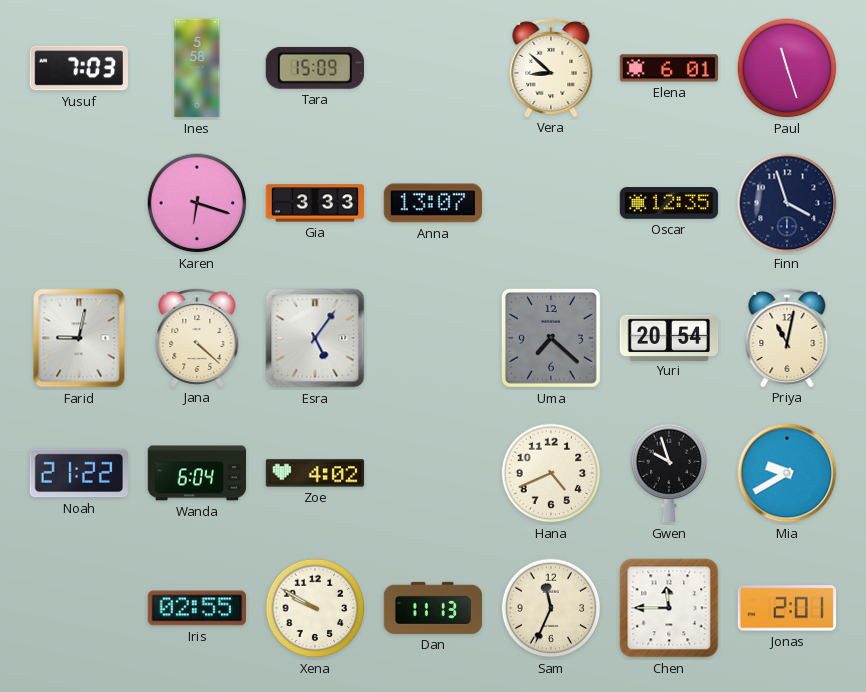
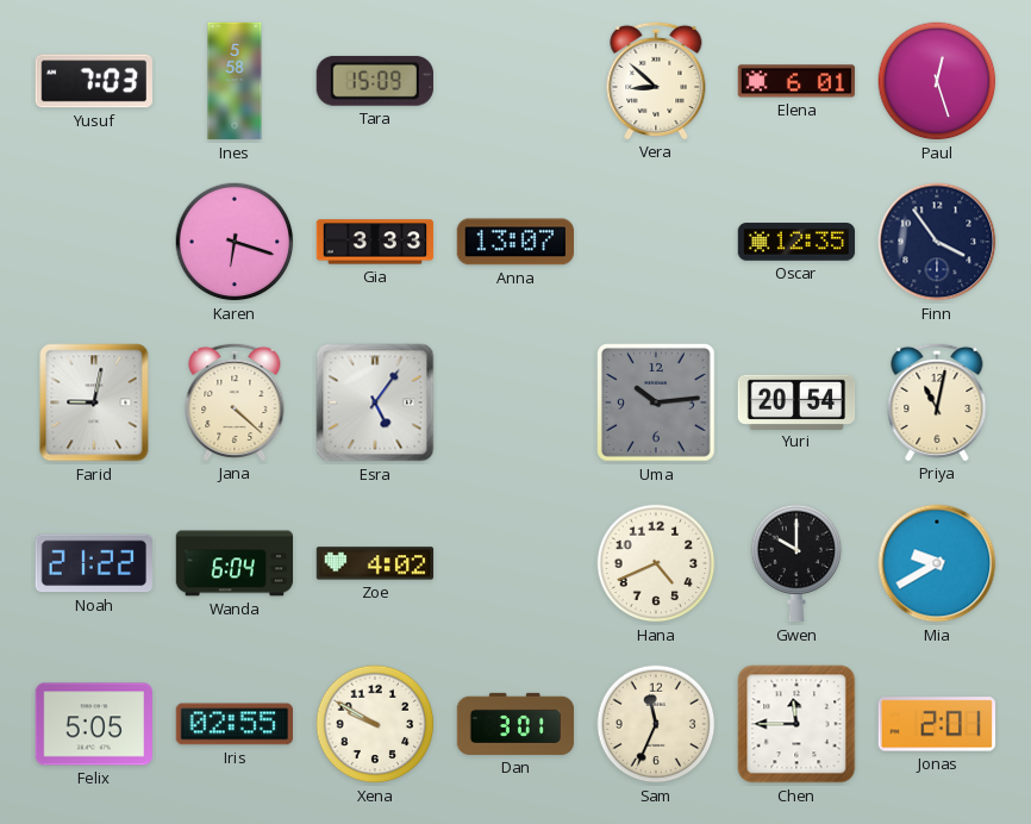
Paul: 11:27 -> 12:27
Finn: 3:57 -> 3:54
Uma: 7:22 -> 10:14
Gwen: 9:57 -> 10:00
Felix: none -> 5:05
Dan: 11:13 -> 3:01
